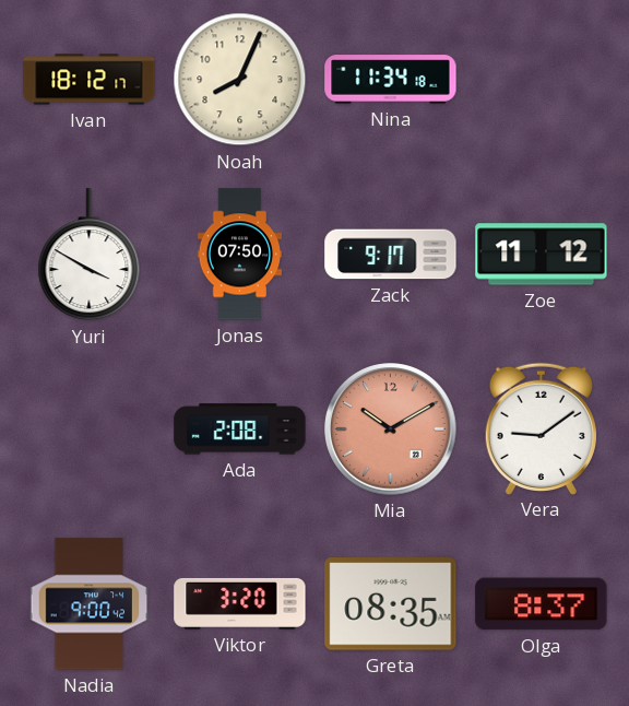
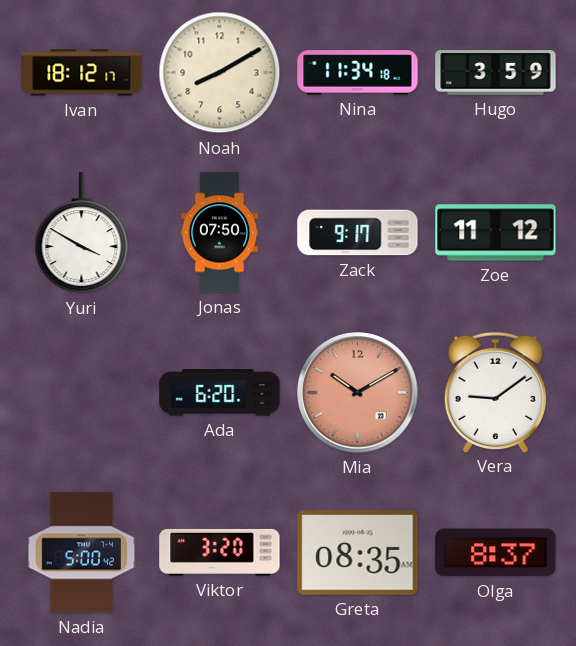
Noah: 8:04 -> 8:10
Hugo: none -> 3:59
Ada: 2:08 -> 6:20
Nadia: 9:00 -> 5:00
